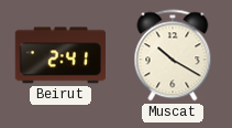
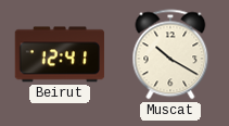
Beirut: 2:41 -> 12:41
